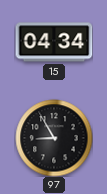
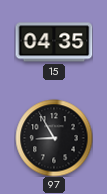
15: 04:34 -> 04:35
